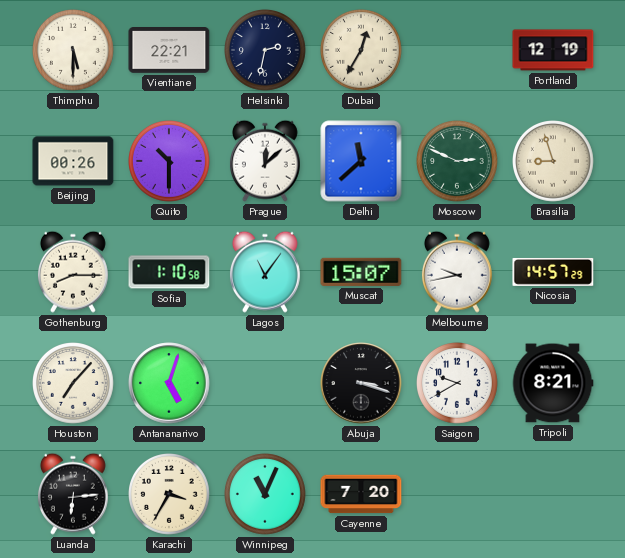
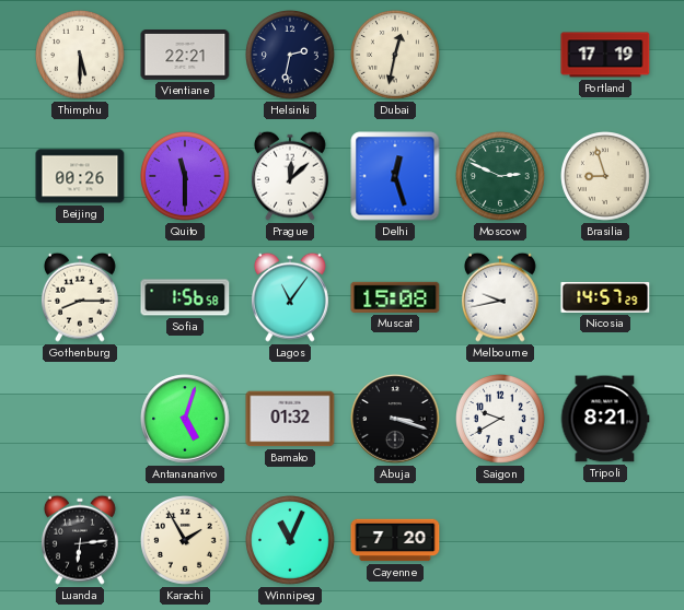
Dubai: 12:35 -> 12:32
Portland: 12:19 -> 17:19
Quito: 10:30 -> 11:30
Delhi: 11:38 -> 12:27
Sofia: 1:10 -> 1:56
Muscat: 15:07 -> 15:08
Houston: 7:07 -> none
Bamako: none -> 01:32
Karachi: 3:35 -> 1:55
